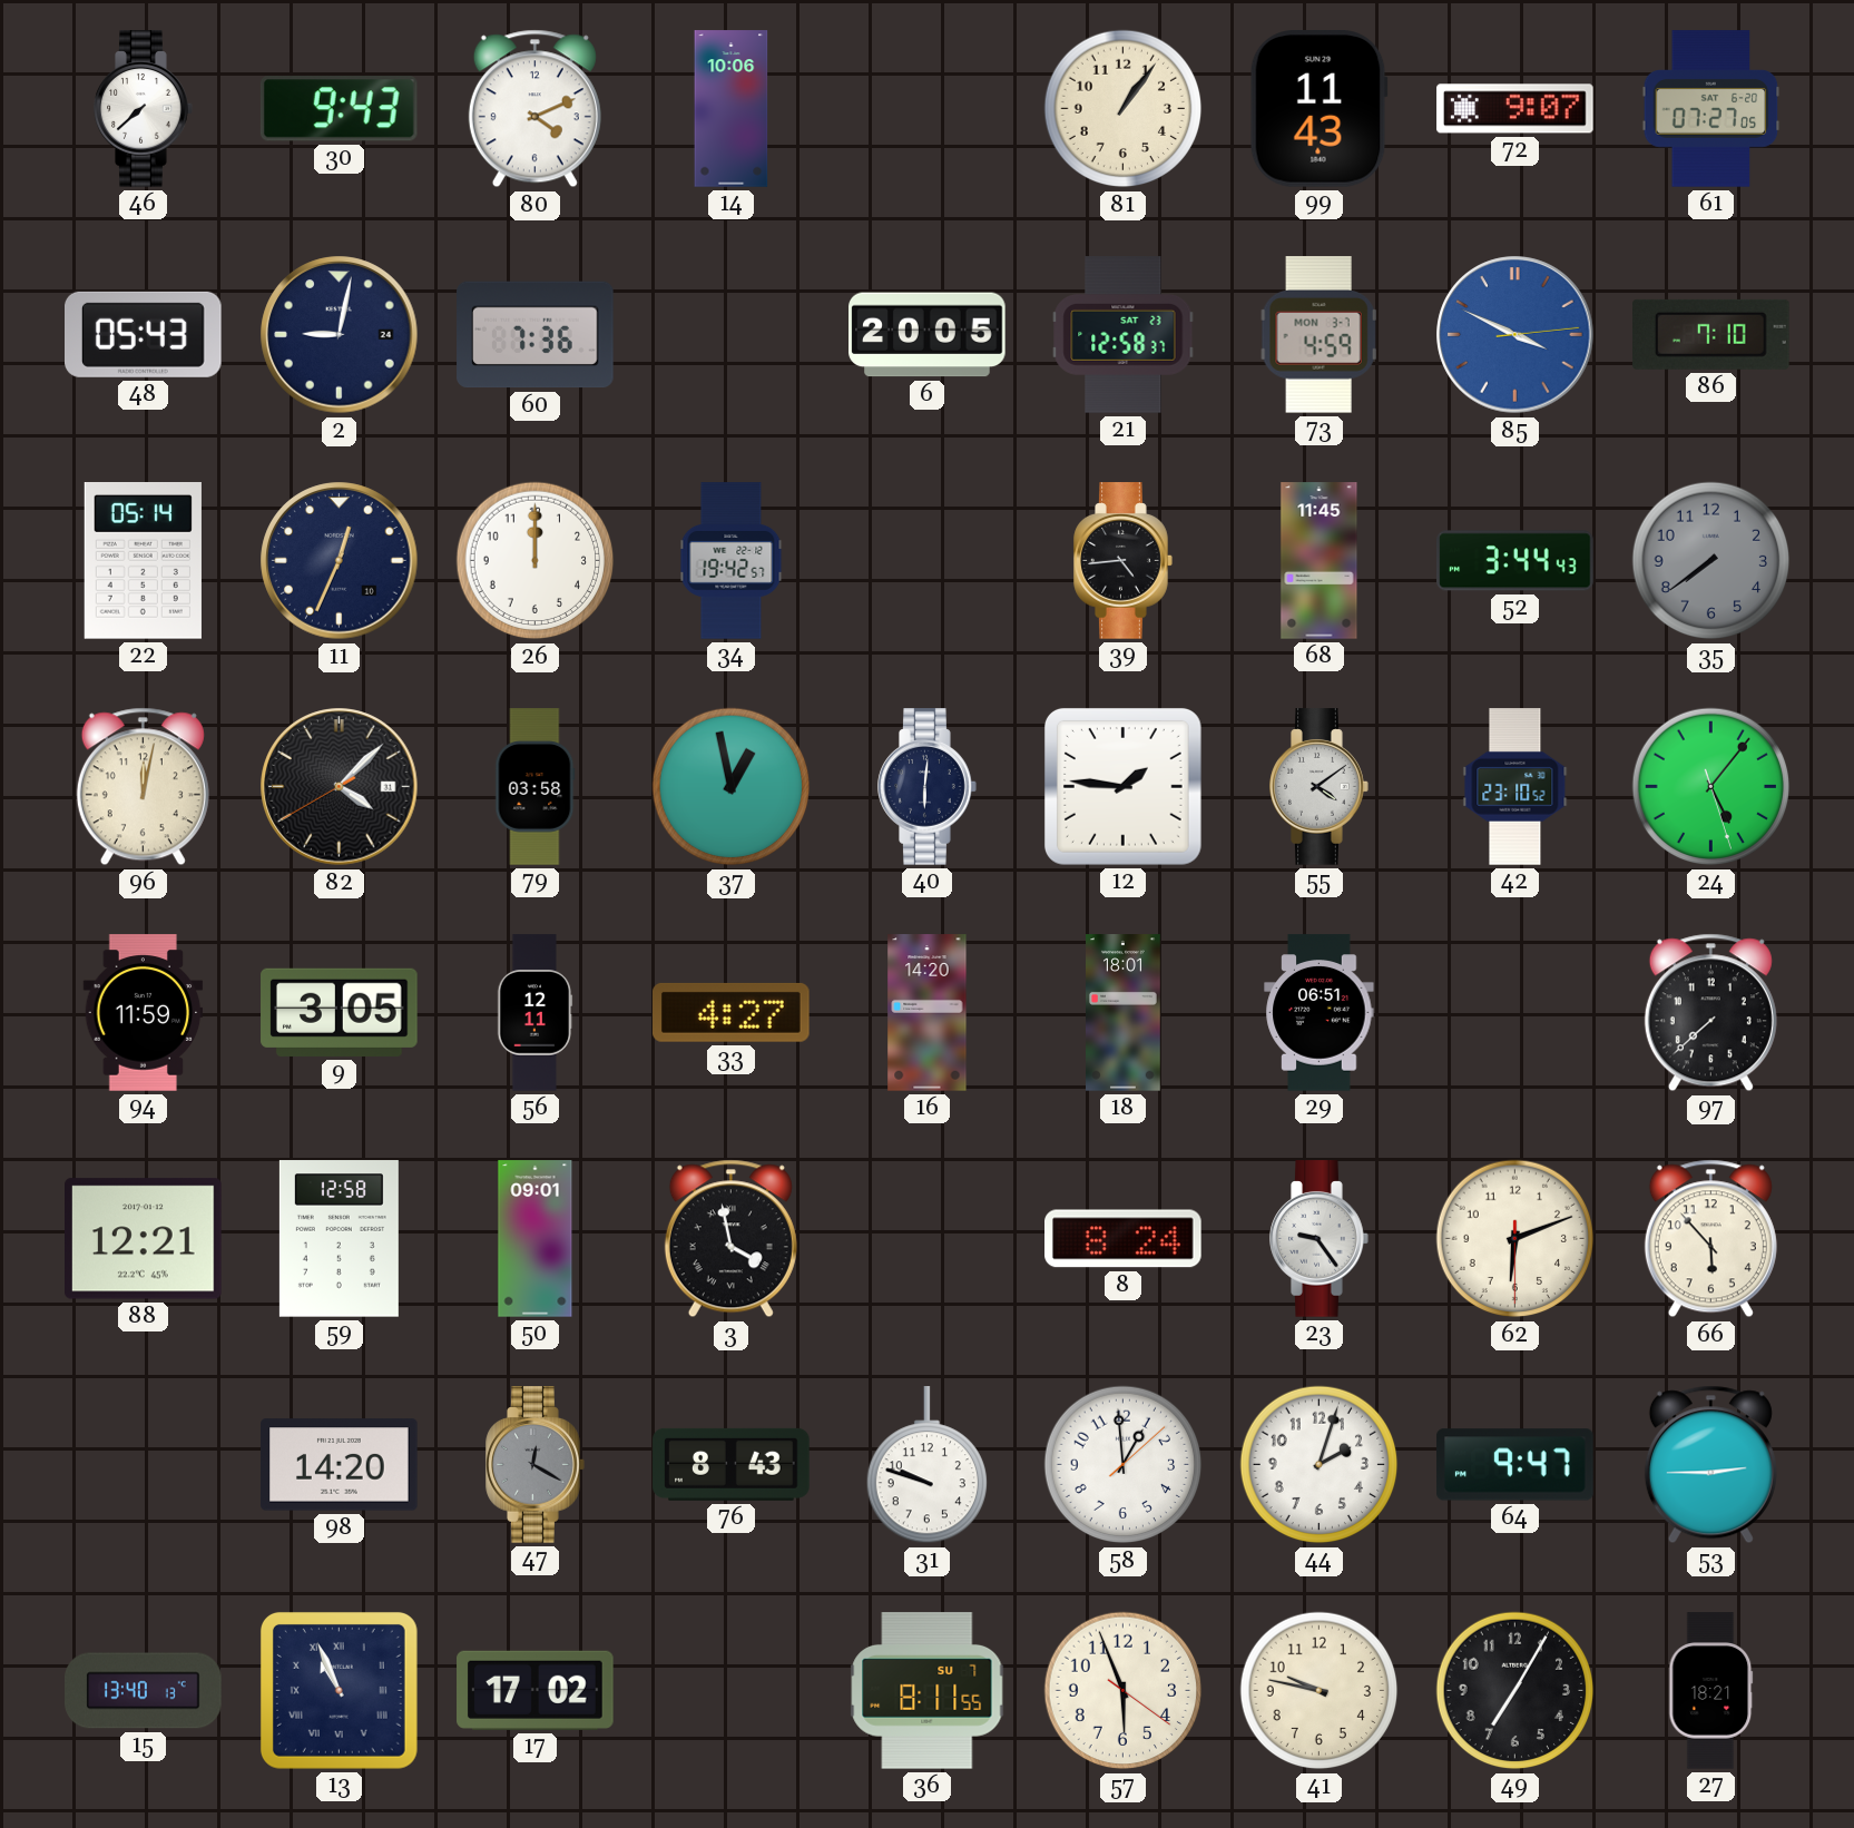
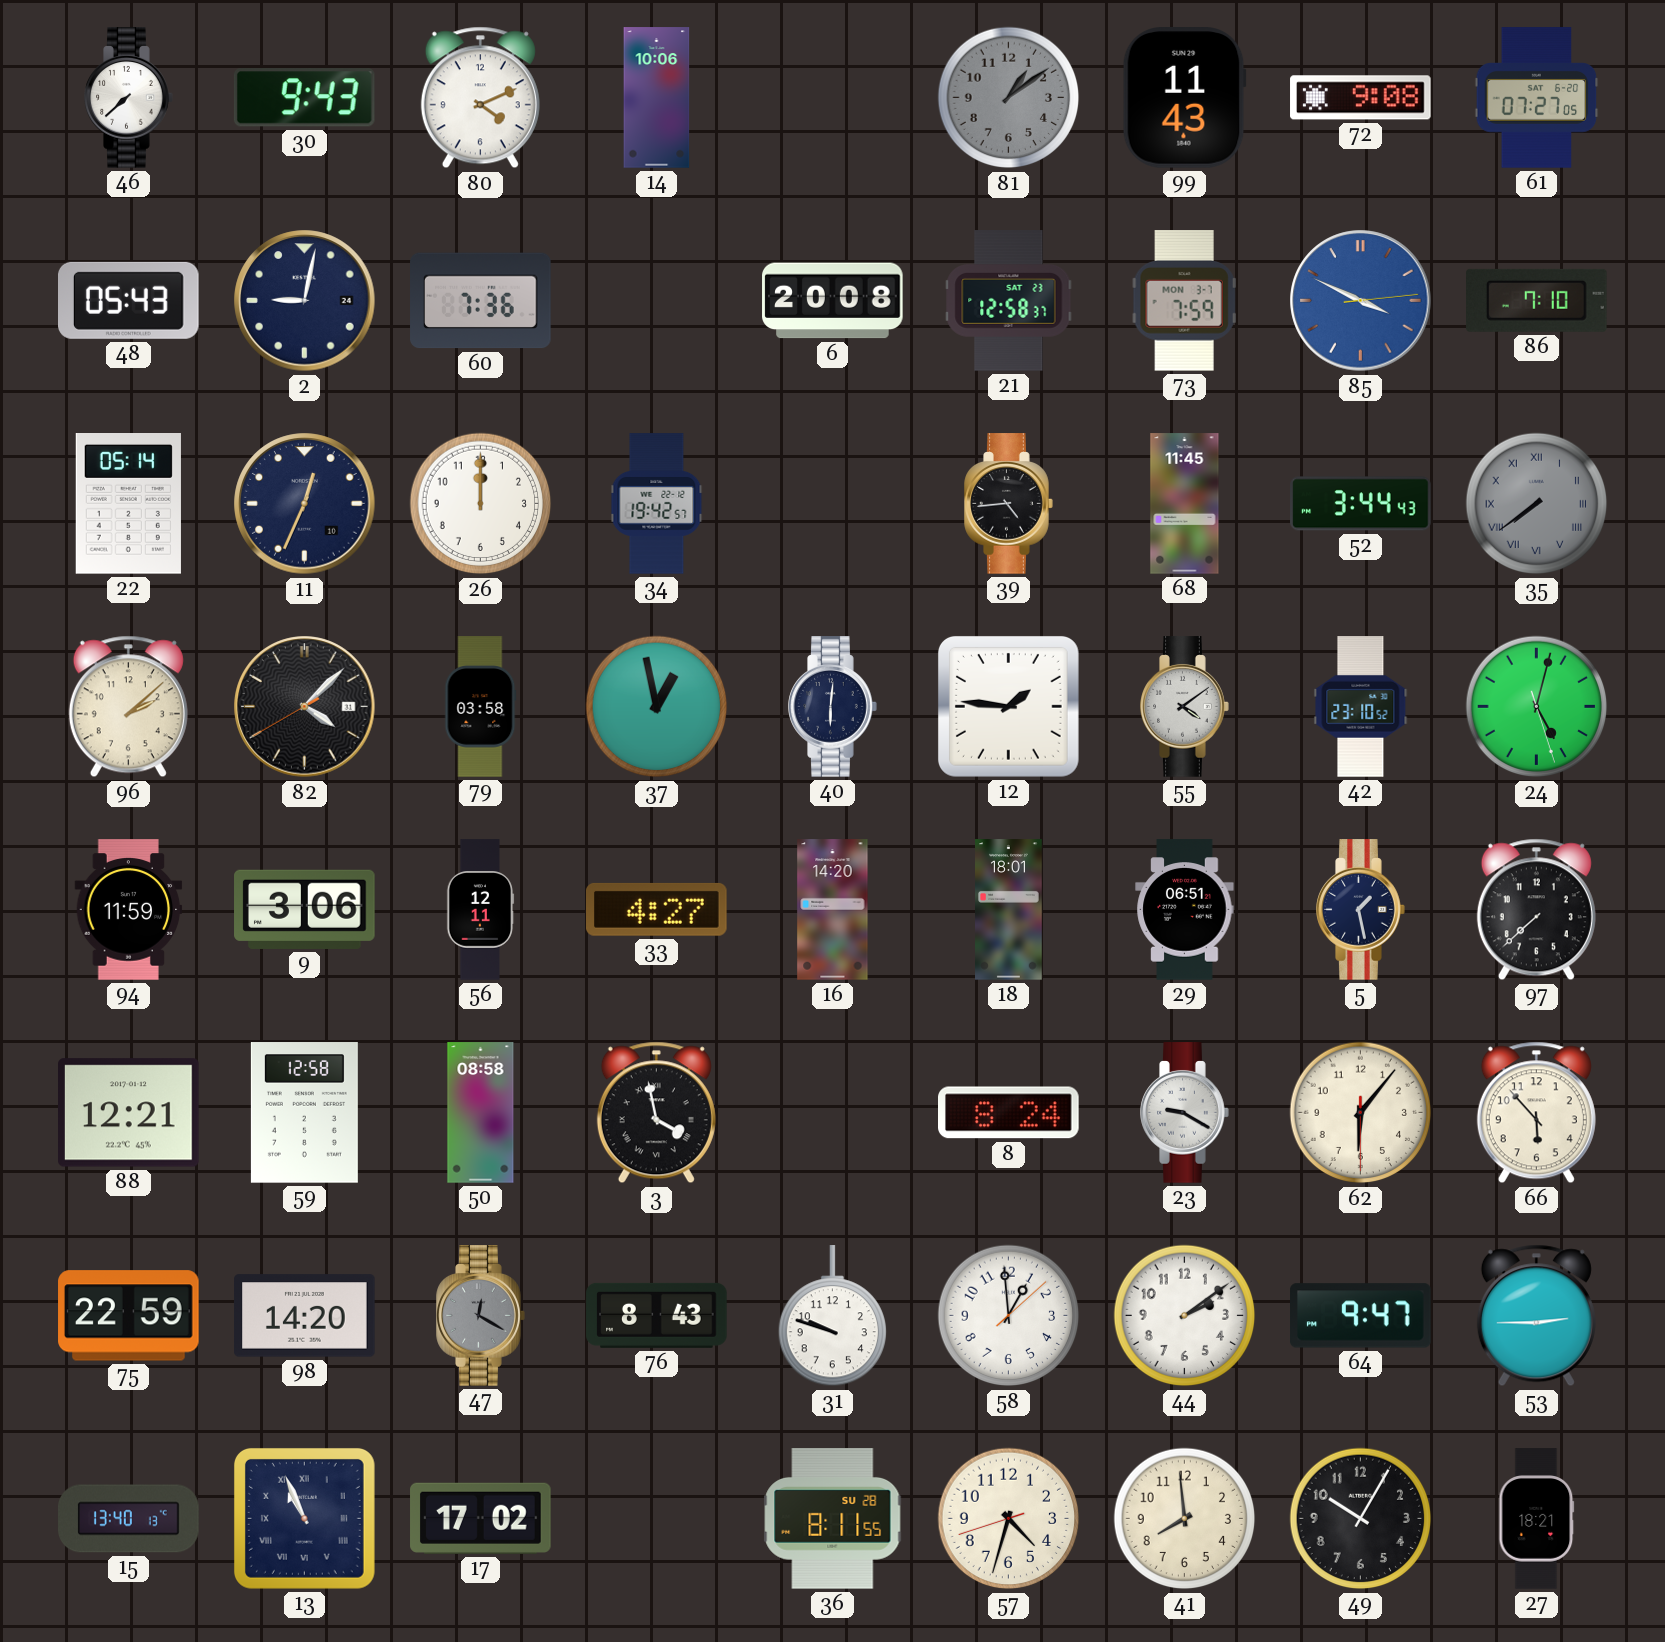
81: 1:06 -> 1:09
81 dial: cream -> grey
72: 9:07 -> 9:08
6: 20:05 -> 20:08
73: 4:59 -> 7:59
35 numerals: Arabic -> Roman
96: 12:02 -> 2:08
24: 5:06 -> 5:02
9: 3:05 -> 3:06
5: none -> 1:28
50: 09:01 -> 08:58
23: 9:24 -> 9:20
62: 6:11 -> 6:06
75: none -> 22:59
44: 2:03 -> 2:09
36 date: SU 7 -> SU 28
57: 5:56 -> 4:32
41: 9:47 -> 7:59
49: 7:05 -> 10:05
